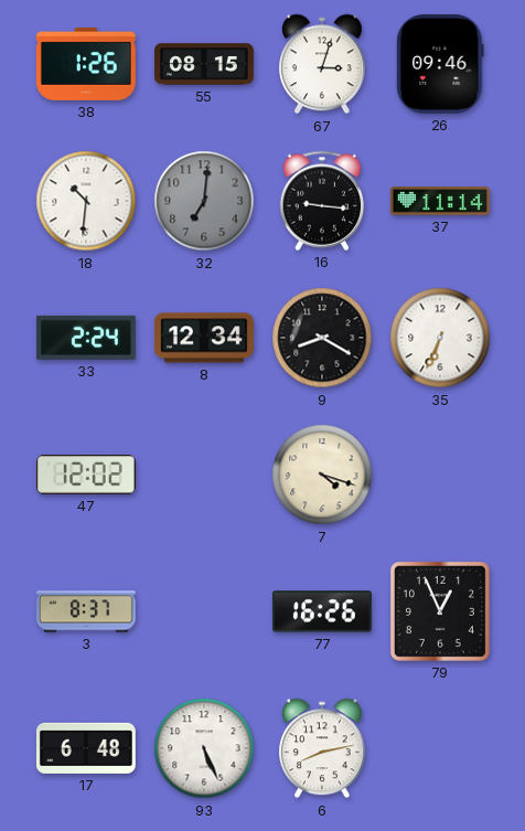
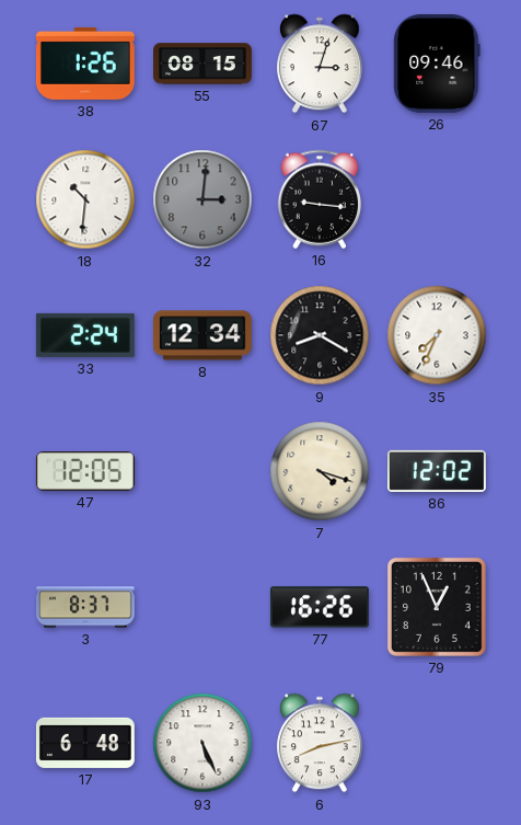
32: 7:01 -> 3:01
37: 11:14 -> none
35: 6:34 -> 7:34
47: 12:02 -> 12:05
86: none -> 12:02
